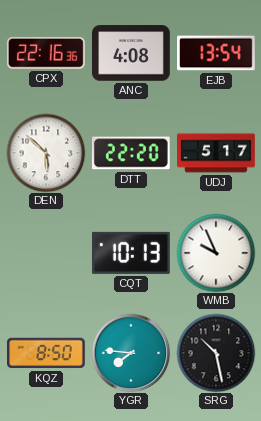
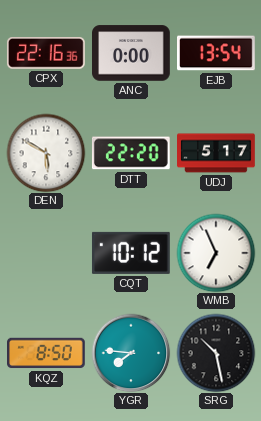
ANC: 4:08 -> 0:00
DEN: 5:52 -> 5:50
CQT: 10:13 -> 10:12
WMB: 9:56 -> 6:56
